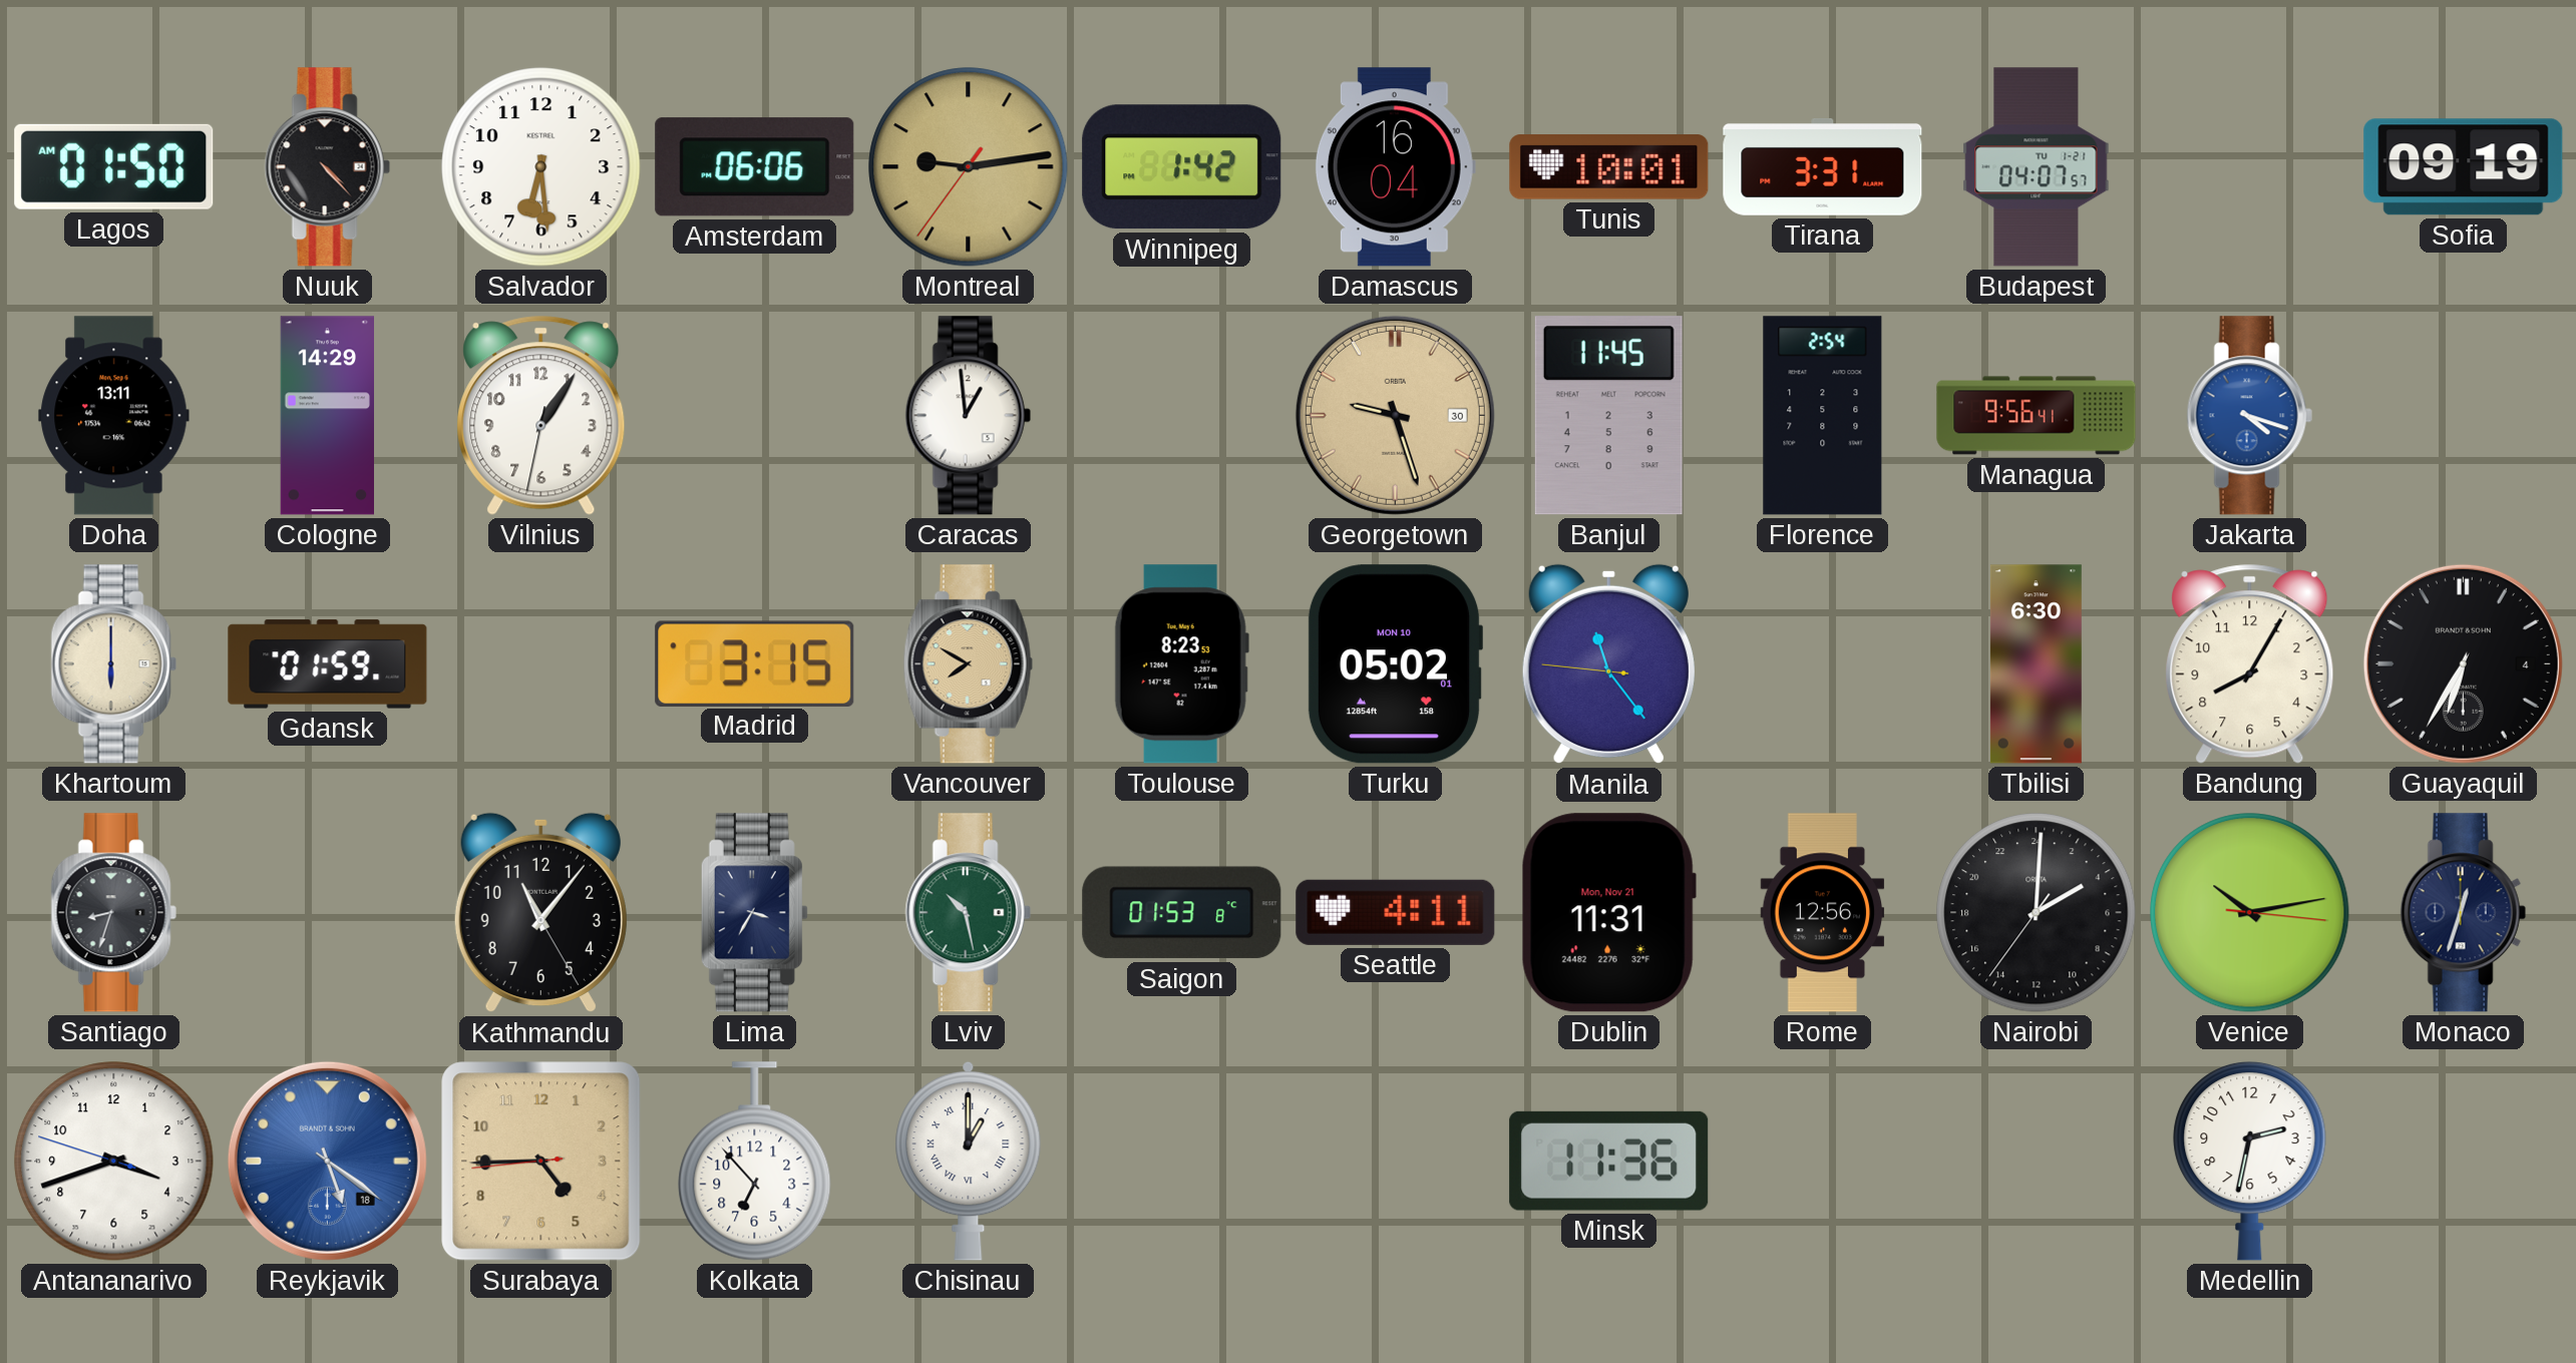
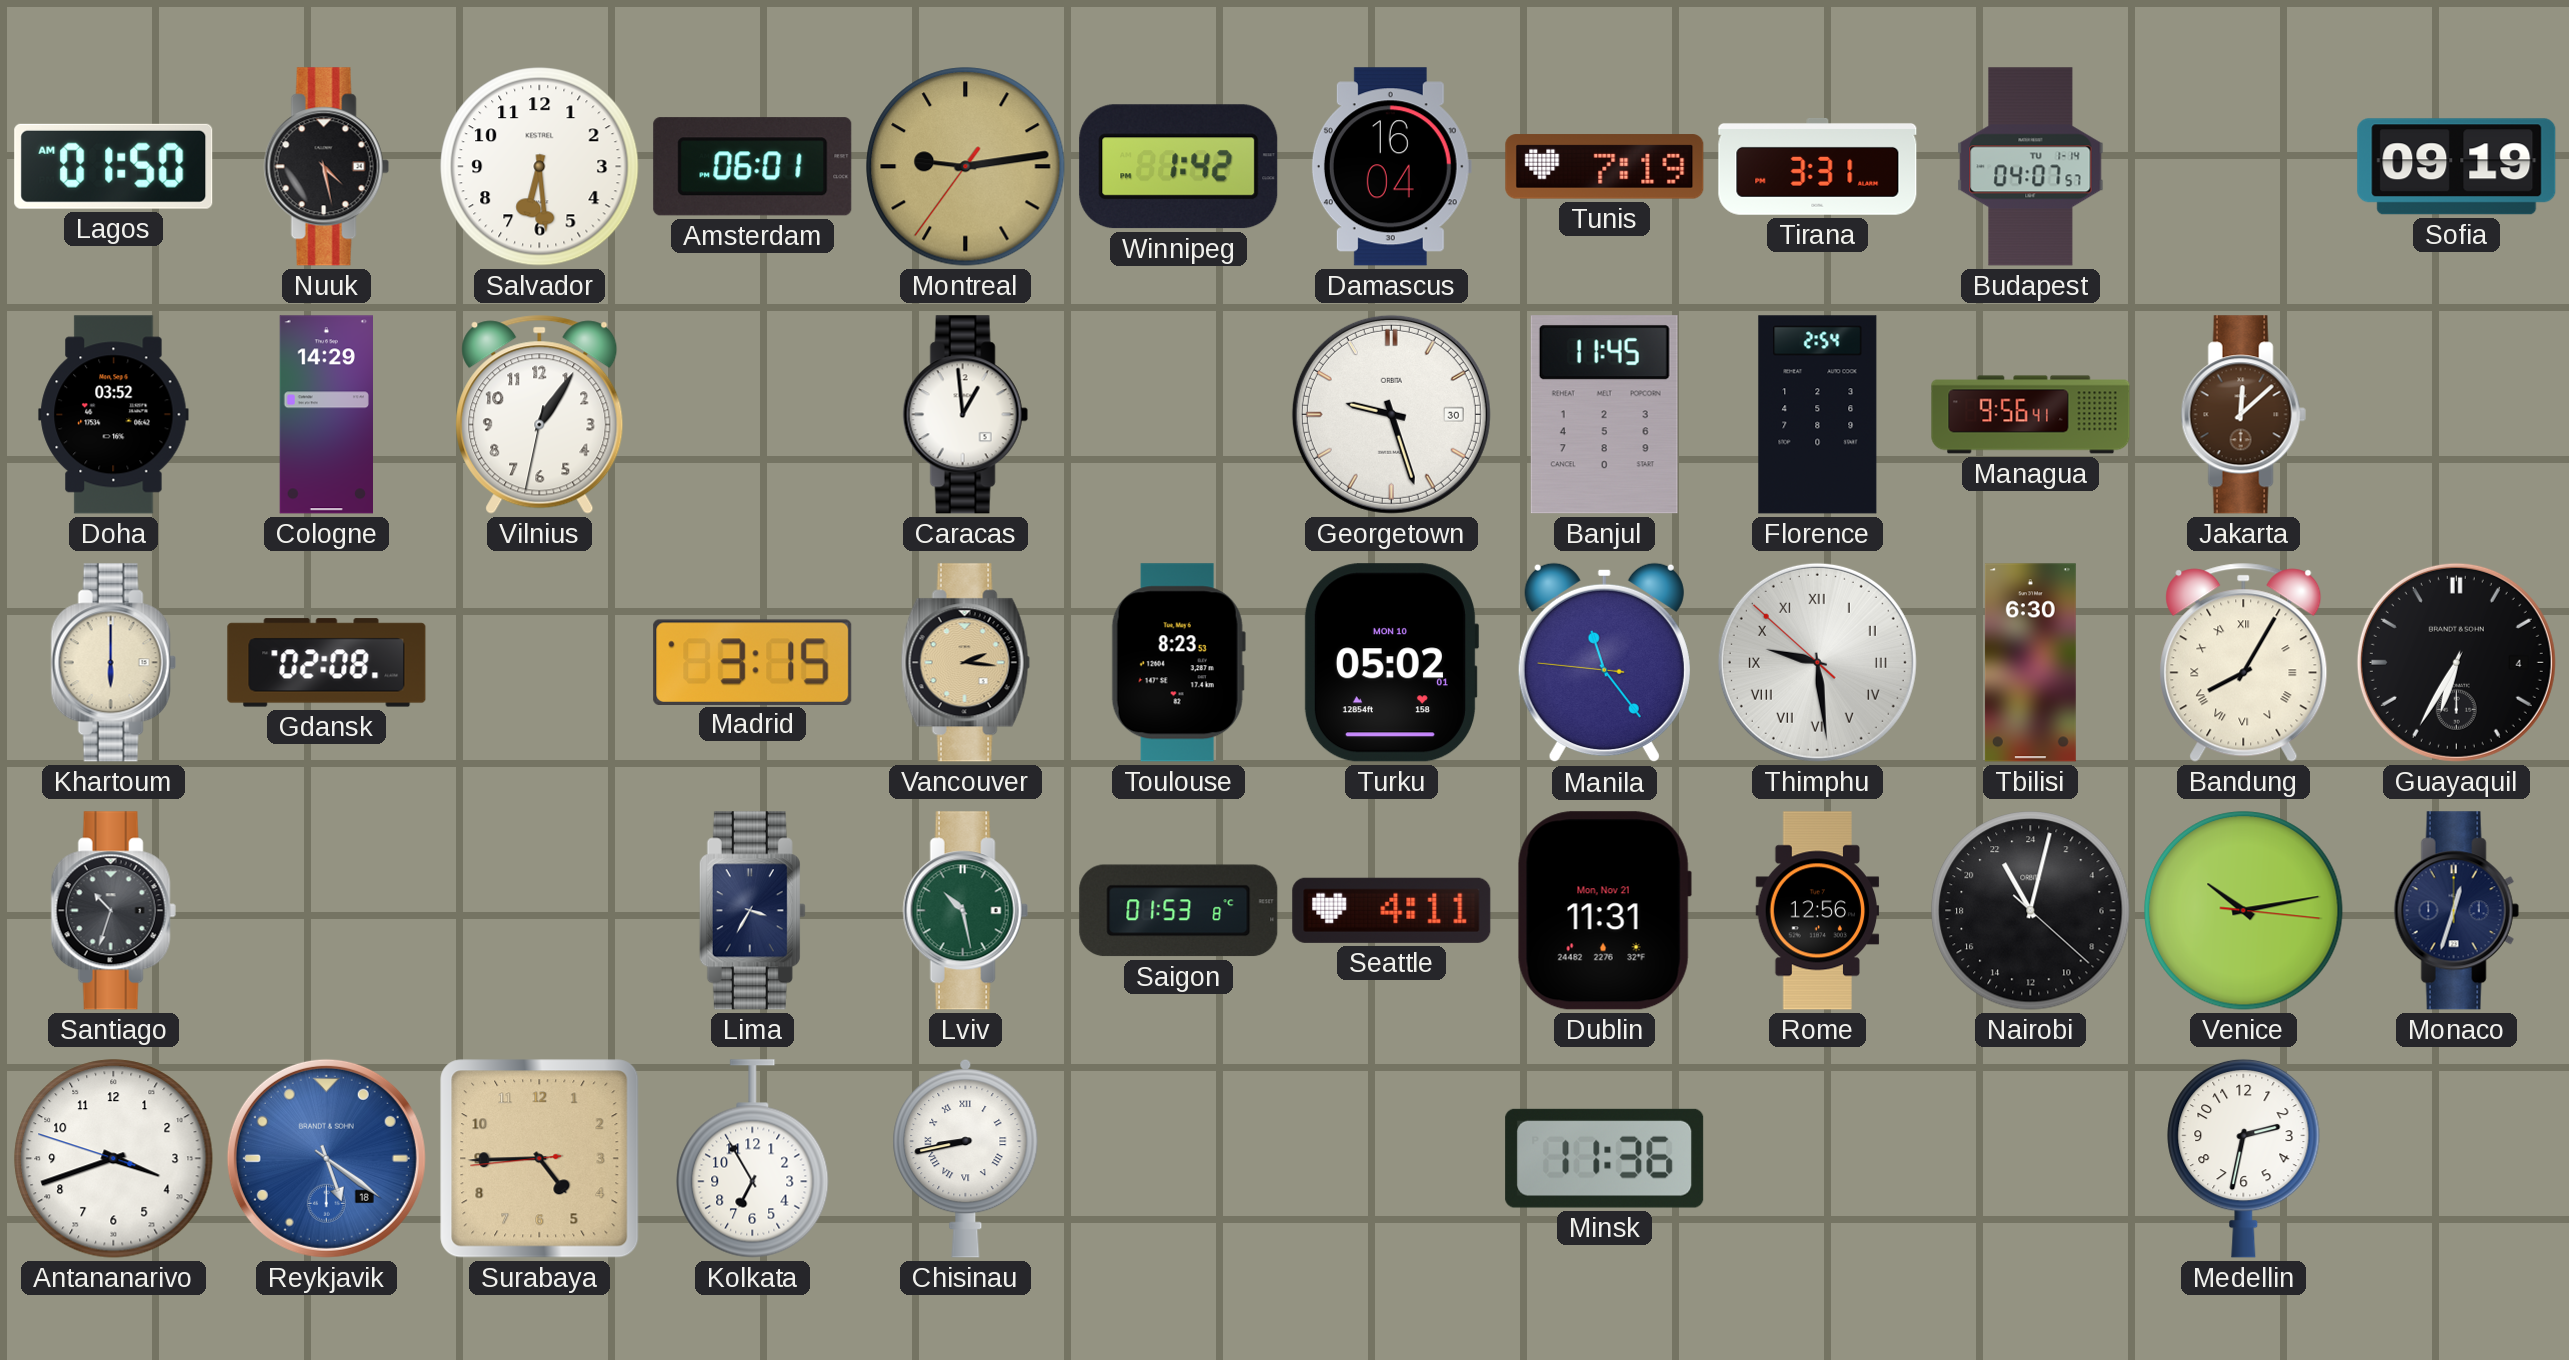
Nuuk: 4:23 -> 4:28
Amsterdam: 06:06 -> 06:01
Tunis: 10:01 -> 7:19
Budapest date: TU 1-21 -> TU 1-14
Doha: 13:11 -> 03:52
Georgetown dial: champagne -> white
Jakarta: 4:18 -> 12:08
Jakarta dial: blue -> brown
Gdansk: 01:59 -> 02:08
Vancouver: 7:50 -> 2:16
Thimphu: none -> 9:28
Bandung numerals: Arabic -> Roman
Santiago: 8:33 -> 10:33
Kathmandu: 11:06 -> none
Nairobi: 4:00 -> 22:02
Kolkata: 6:53 -> 6:55
Chisinau: 1:00 -> 8:43
